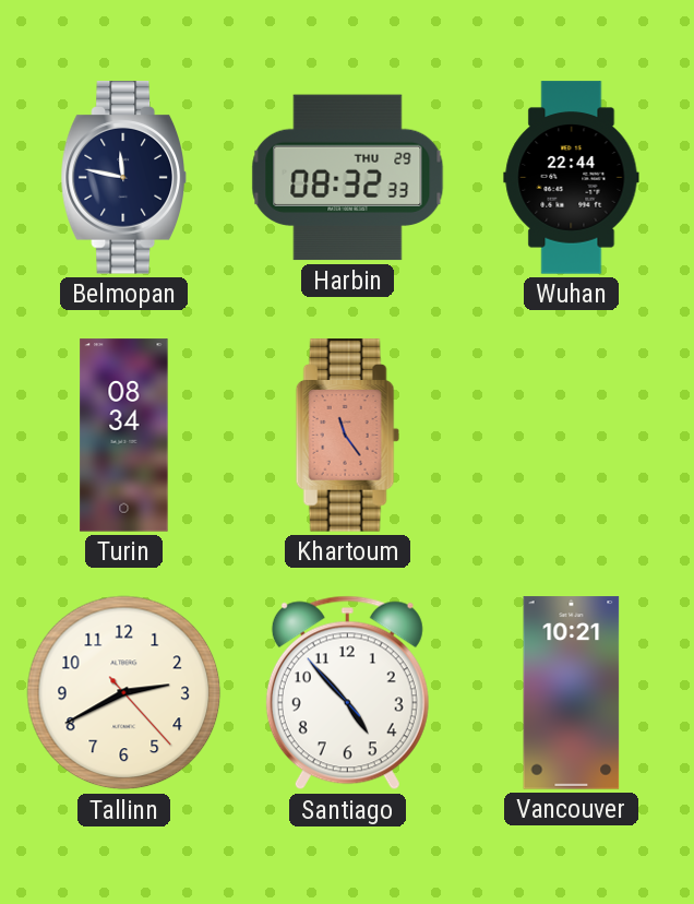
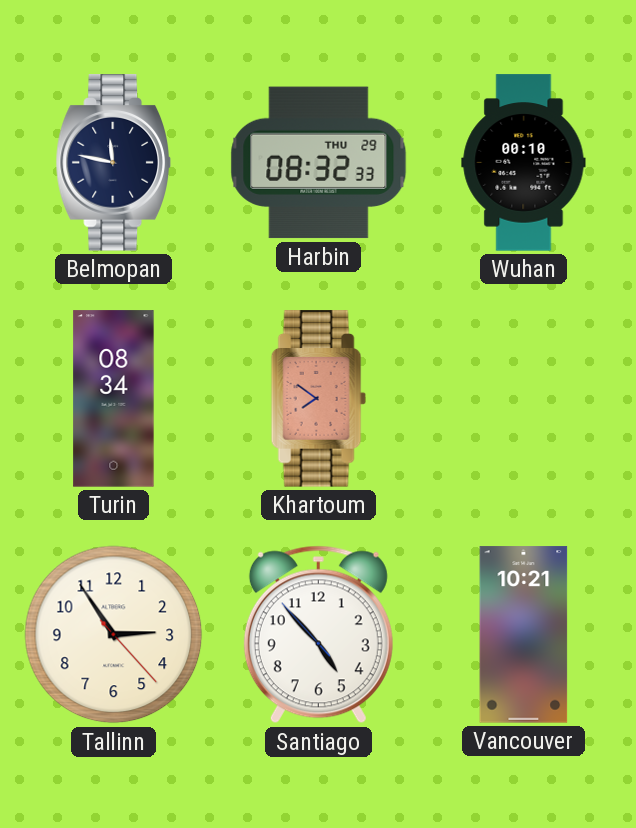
Wuhan: 22:44 -> 00:10
Khartoum: 11:24 -> 7:51
Tallinn: 2:40 -> 2:54
